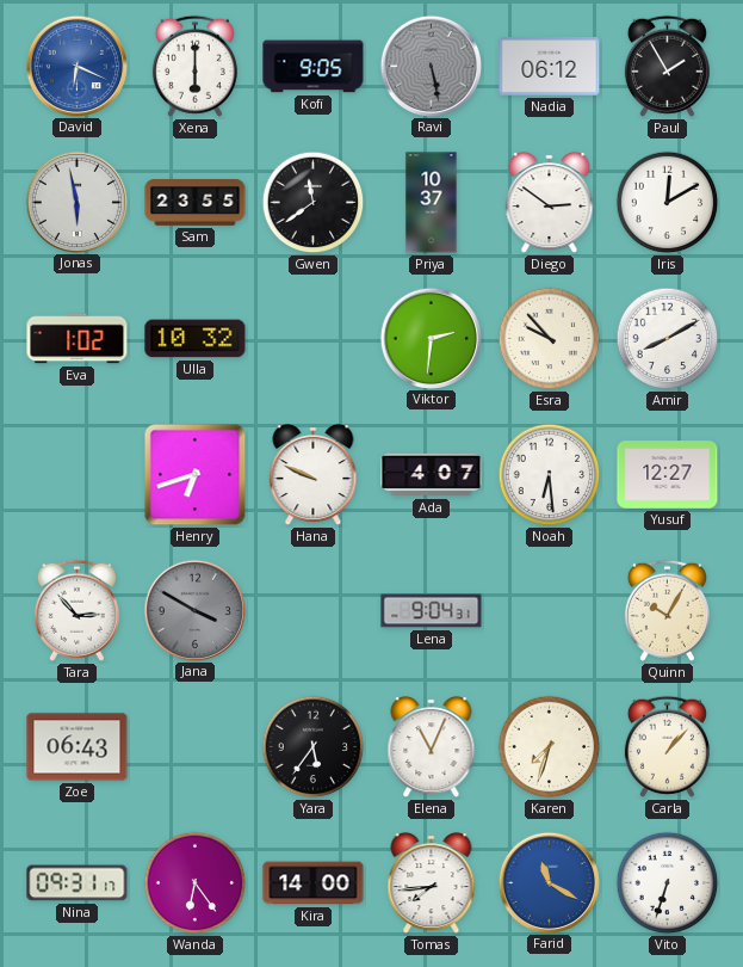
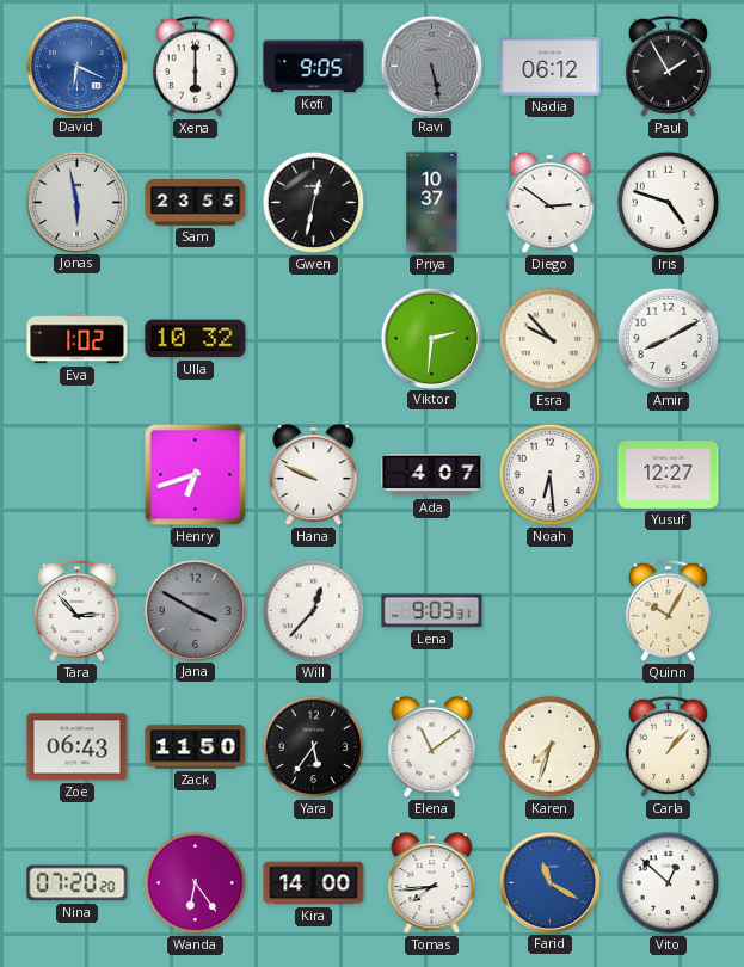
Gwen: 11:39 -> 12:32
Iris: 12:10 -> 4:48
Will: none -> 12:37
Lena: 9:04 -> 9:03
Zack: none -> 11:50
Elena: 11:04 -> 11:09
Nina: 09:31 -> 07:20
Vito: 6:33 -> 12:52
